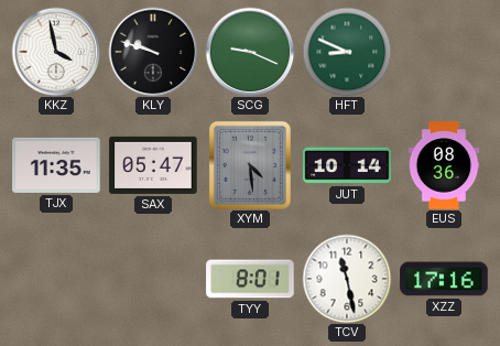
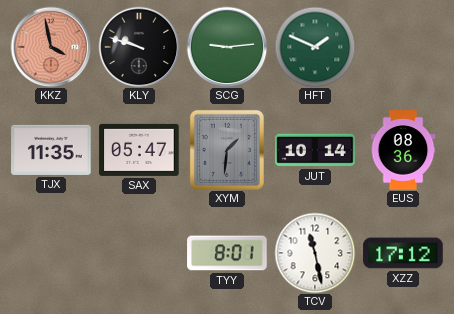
KKZ dial: white -> salmon
SCG: 9:19 -> 9:14
HFT: 8:49 -> 1:49
XYM: 4:29 -> 1:31
XZZ: 17:16 -> 17:12
